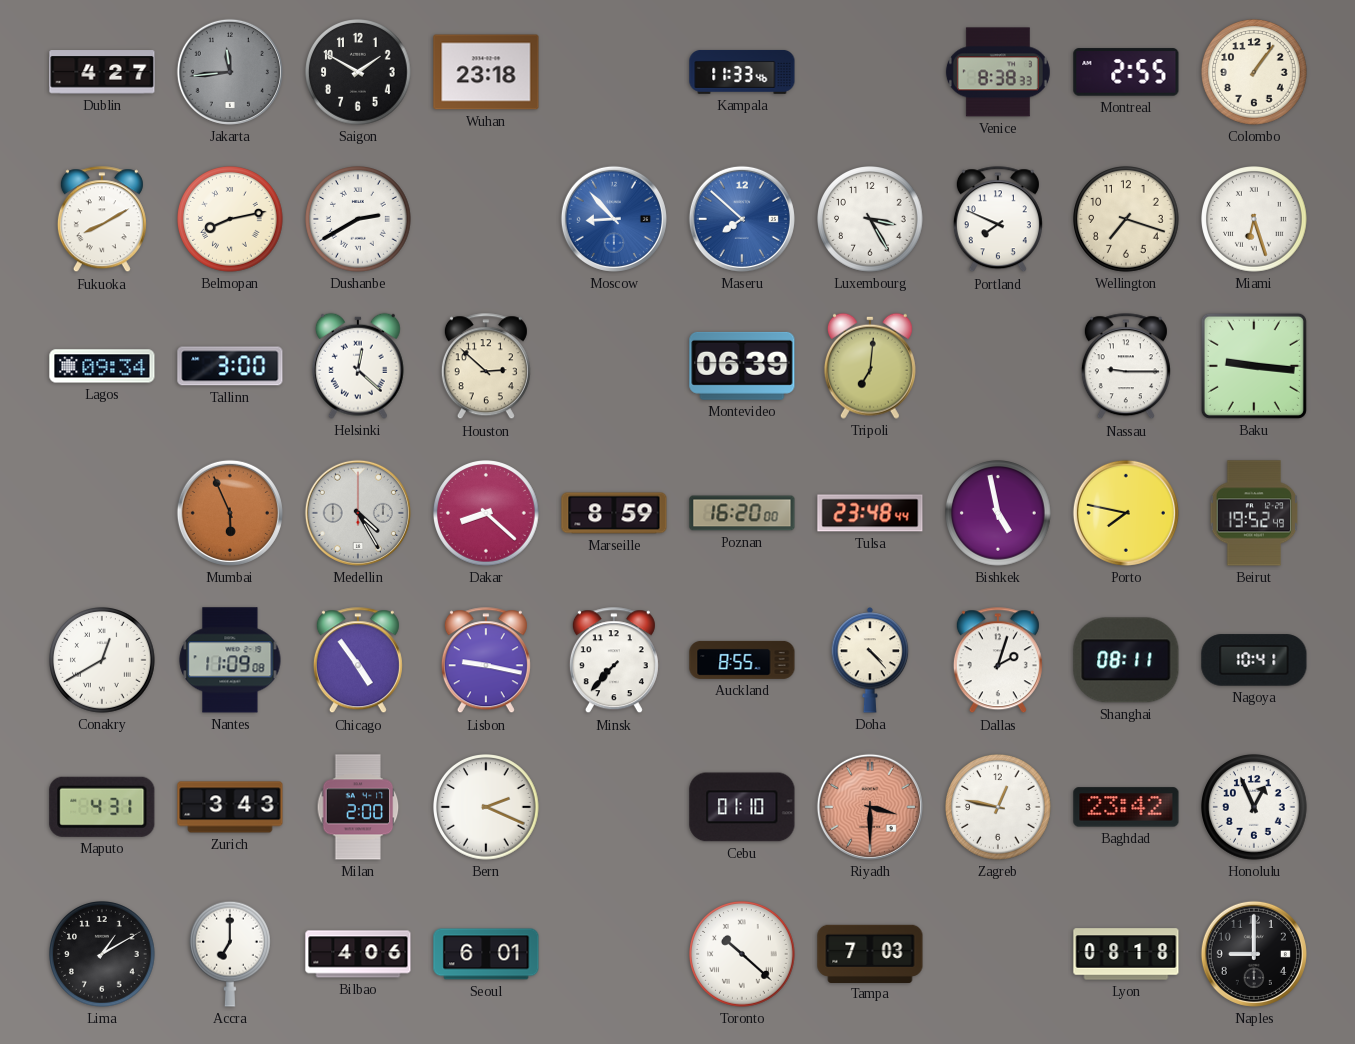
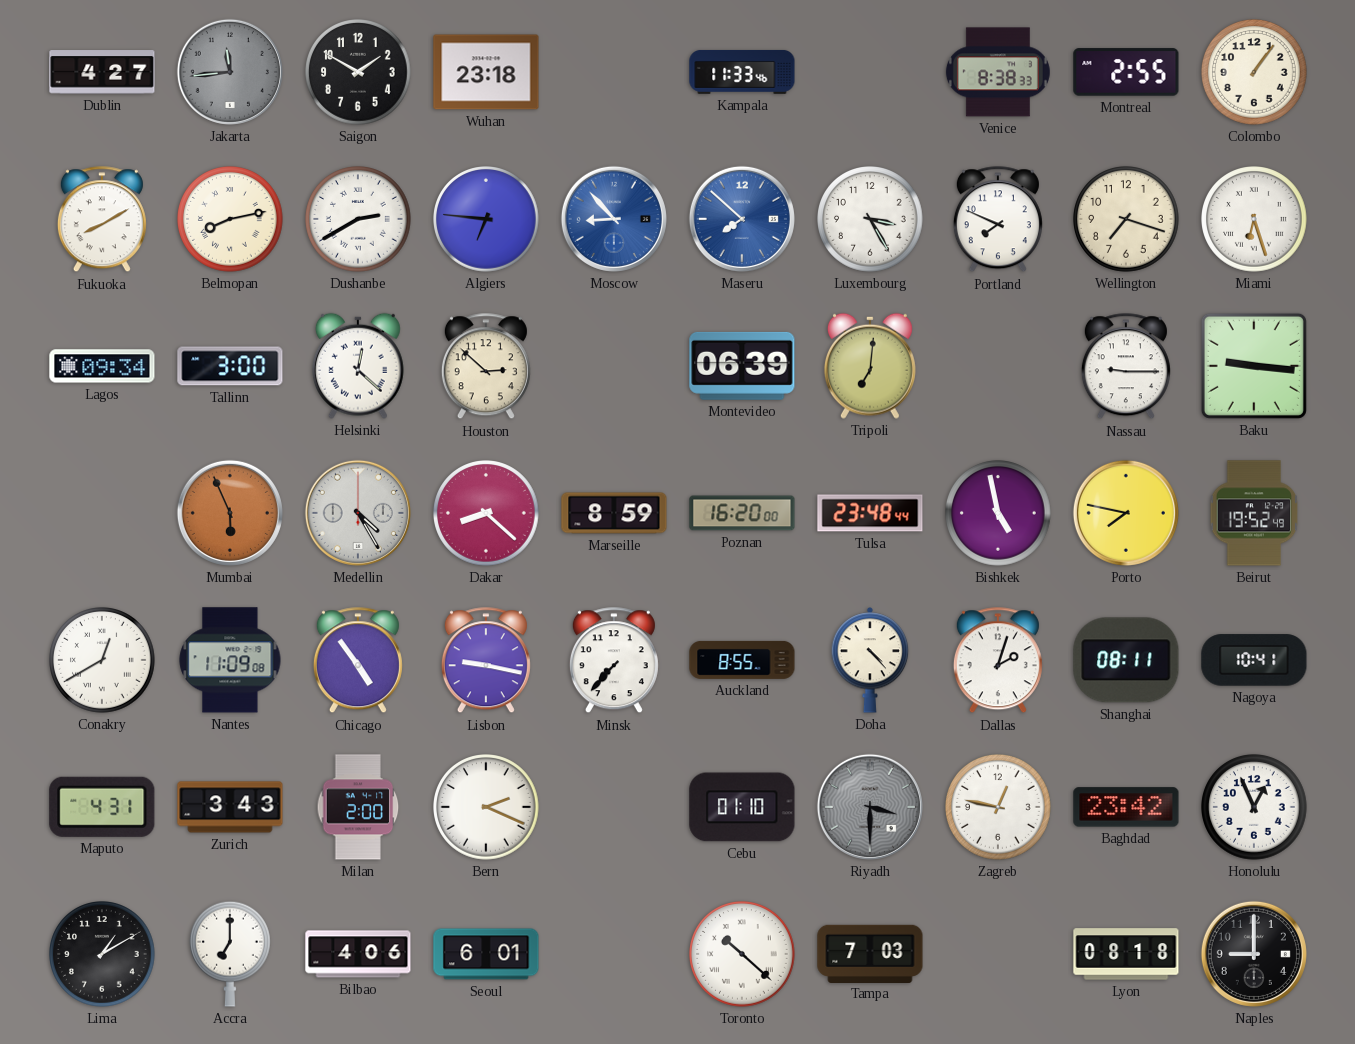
Algiers: none -> 6:46
Riyadh dial: salmon -> grey
